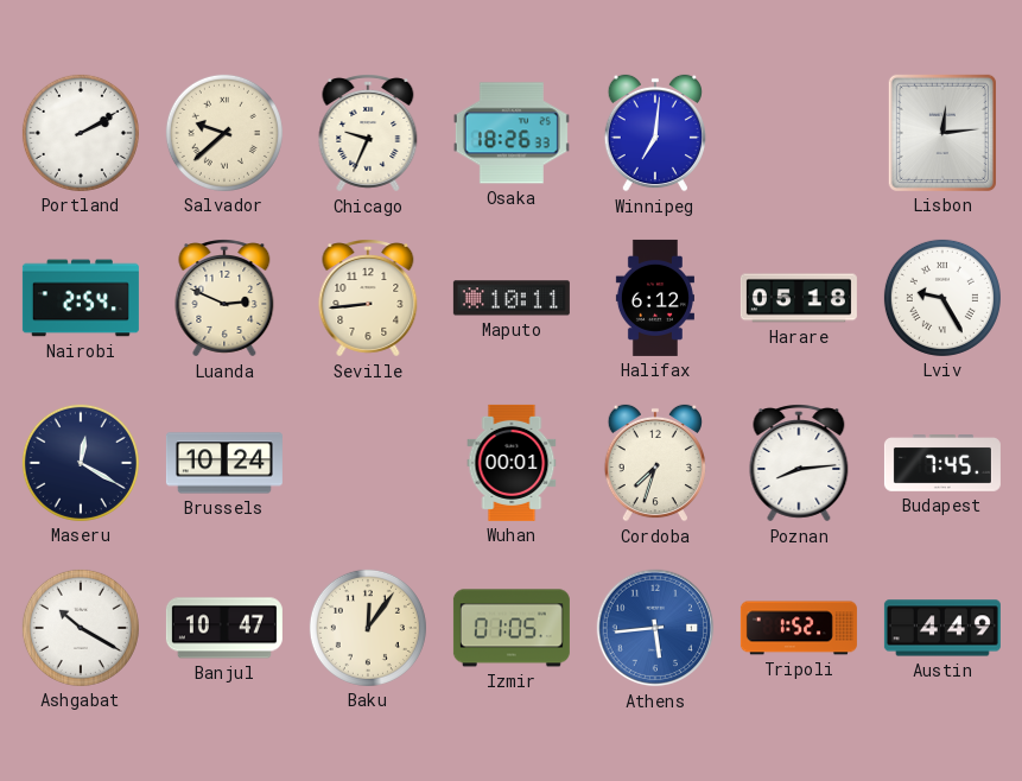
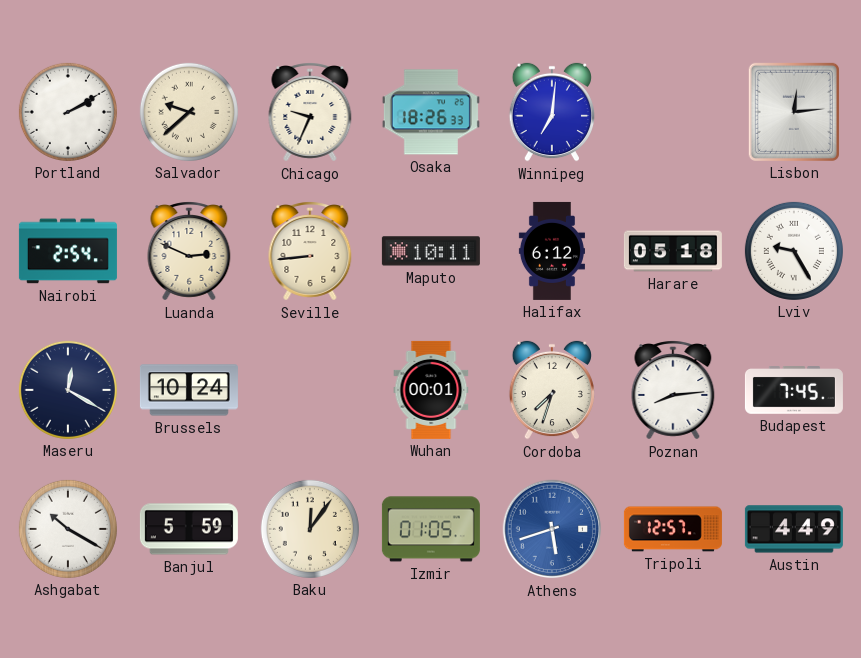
Banjul: 10:47 -> 5:59
Athens: 5:44 -> 5:42
Tripoli: 1:52 -> 12:57
